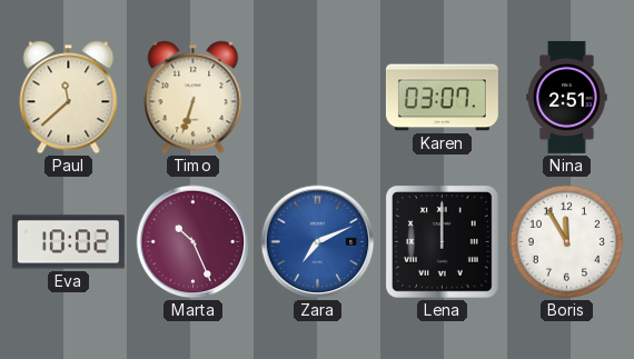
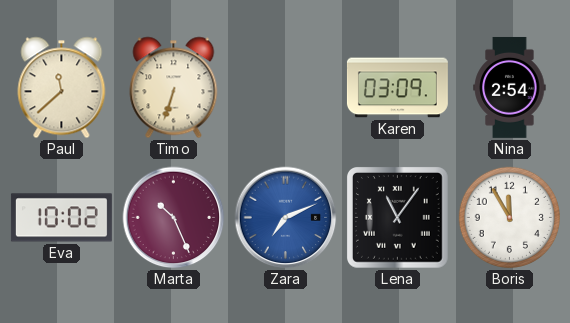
Karen: 03:07 -> 03:09
Nina: 2:51 -> 2:54
Lena: 12:00 -> 11:06
